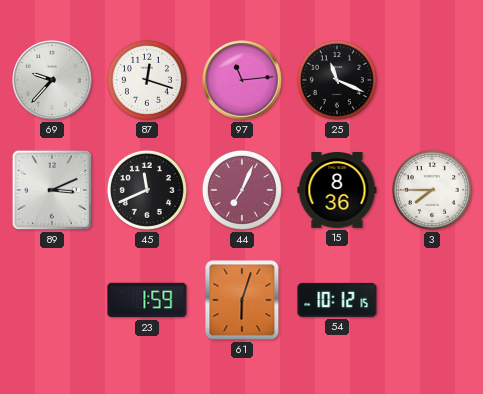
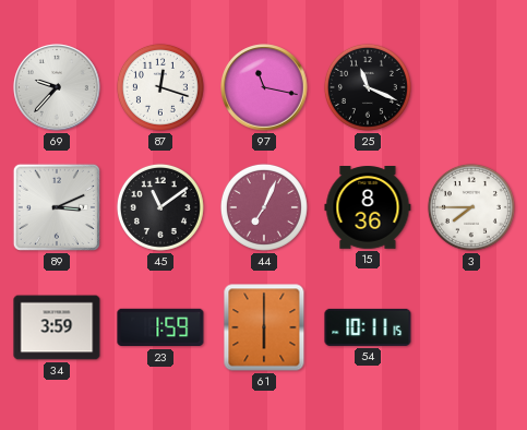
97: 11:14 -> 11:17
45: 11:41 -> 11:09
34: none -> 3:59
61: 6:03 -> 6:00
54: 10:12 -> 10:11
